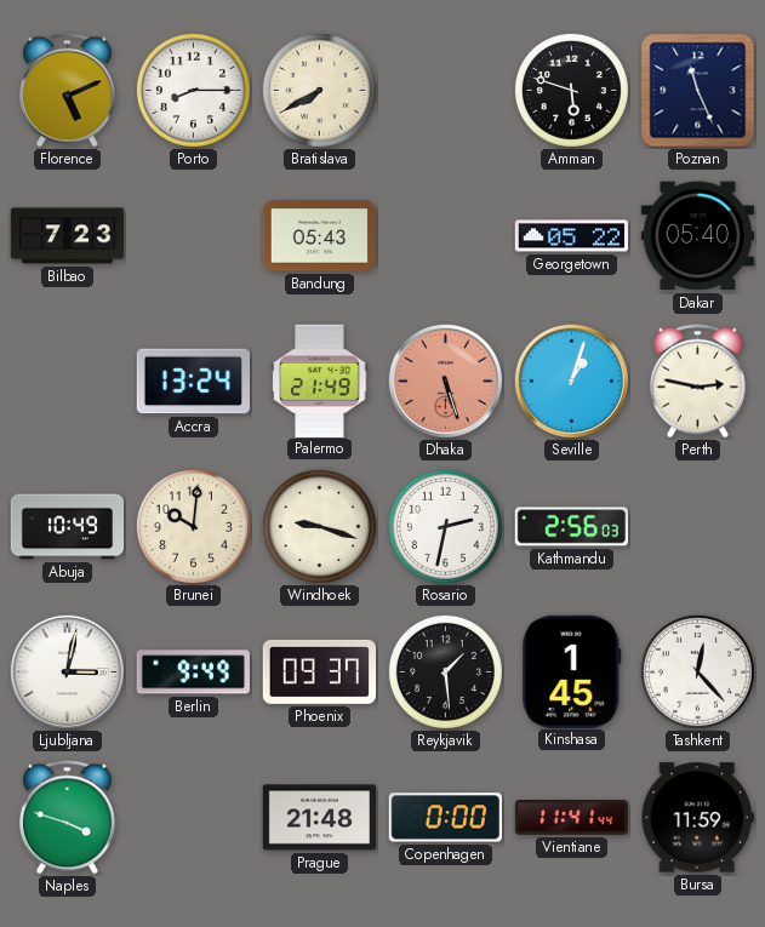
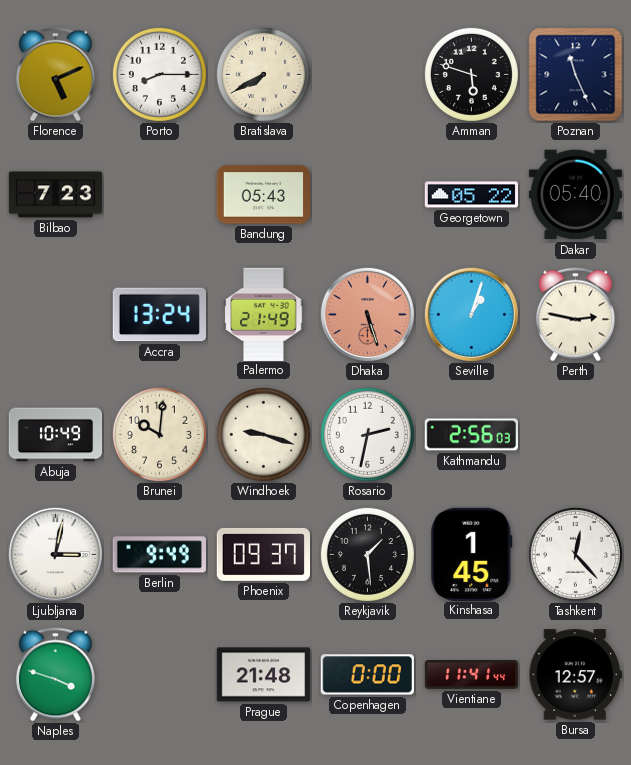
Bursa: 11:59 -> 12:57
